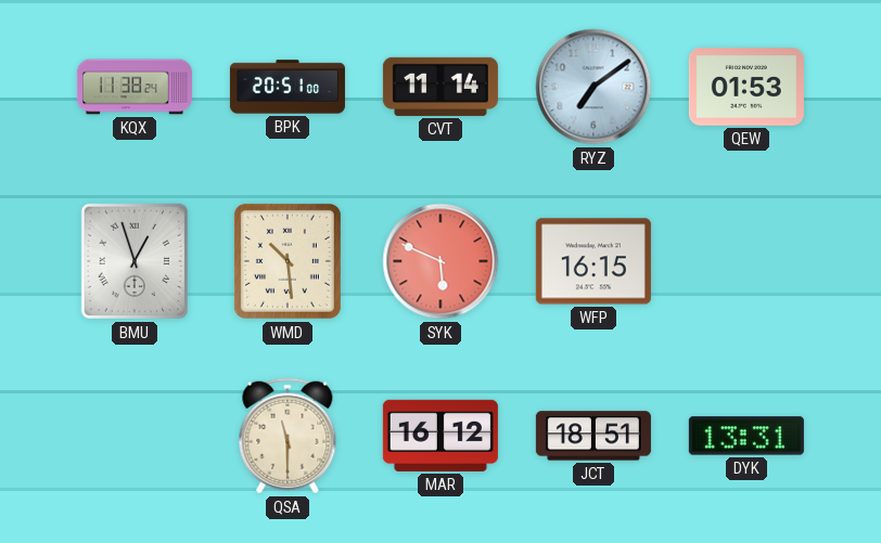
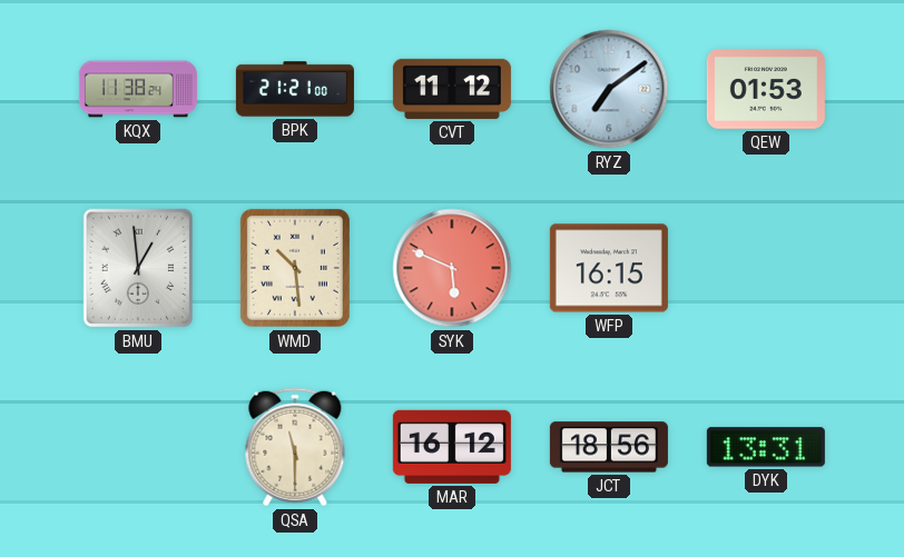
BPK: 20:51 -> 21:21
CVT: 11:14 -> 11:12
BMU: 12:57 -> 12:59
JCT: 18:51 -> 18:56
